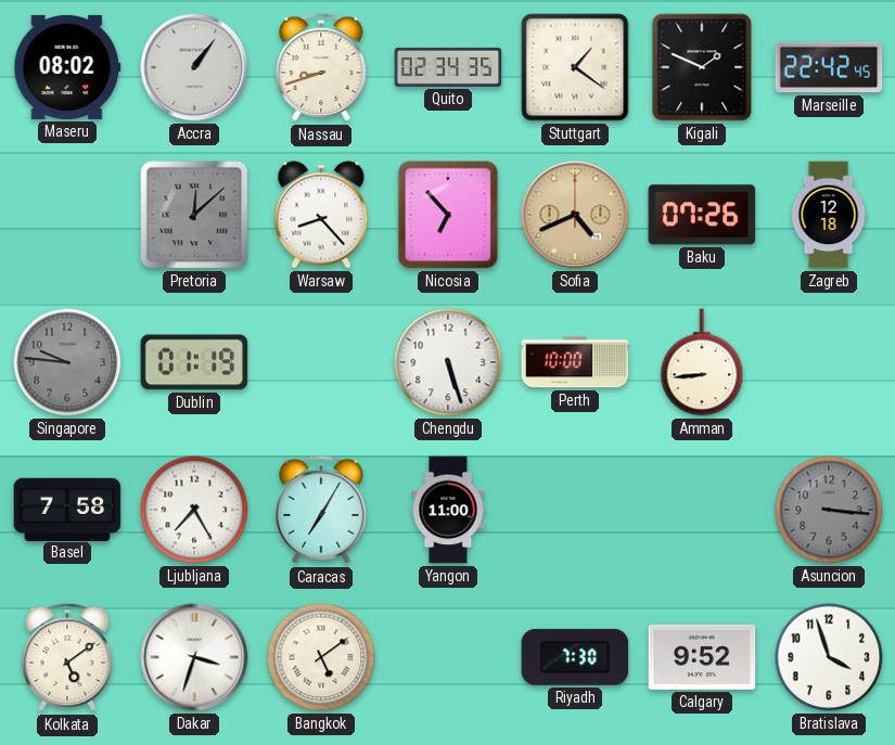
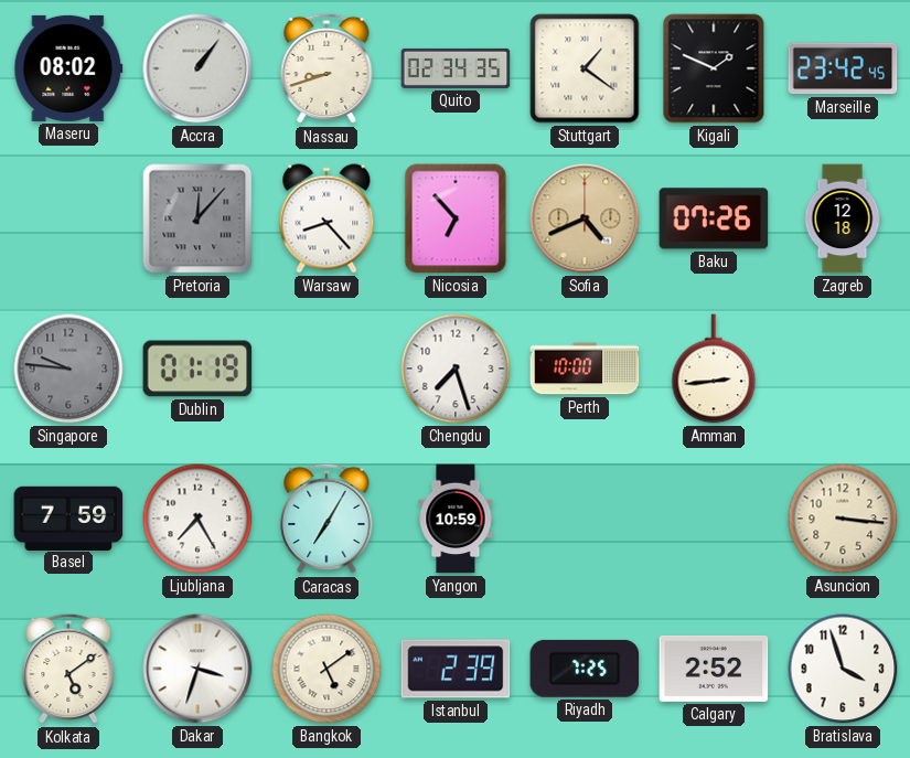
Marseille: 22:42 -> 23:42
Pretoria: 12:08 -> 12:07
Chengdu: 5:27 -> 7:27
Amman: 8:44 -> 2:44
Basel: 7:58 -> 7:59
Yangon: 11:00 -> 10:59
Asuncion dial: grey -> cream
Istanbul: none -> 2:39
Riyadh: 7:30 -> 7:25
Calgary: 9:52 -> 2:52
